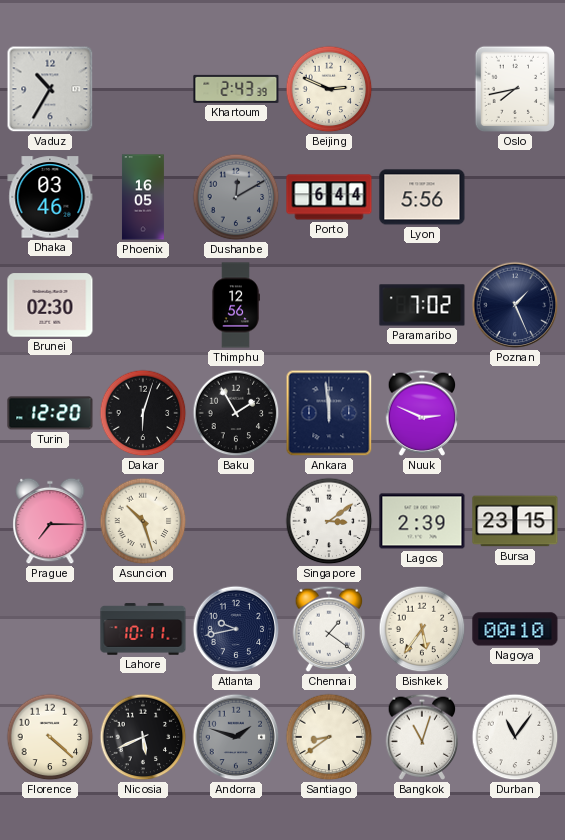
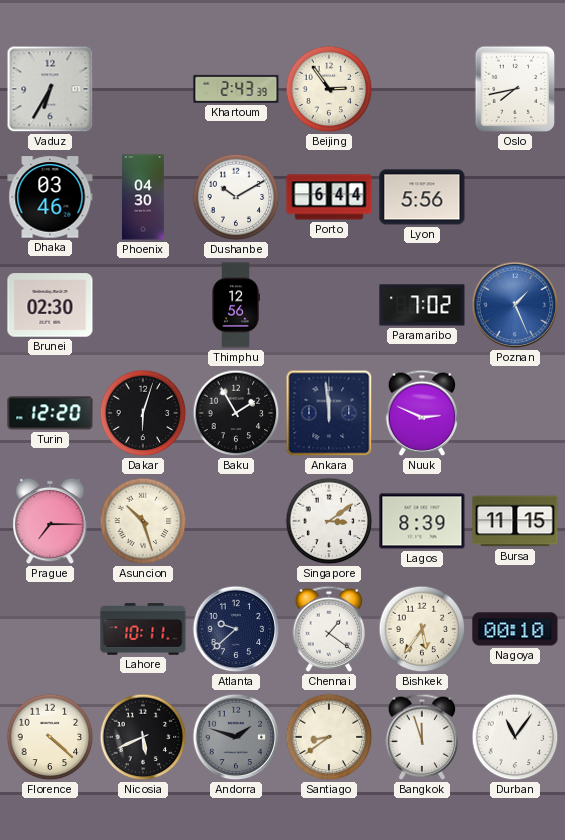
Vaduz: 10:35 -> 6:35
Beijing: 2:49 -> 2:54
Phoenix: 16:05 -> 04:30
Dushanbe: 12:10 -> 10:10
Dushanbe dial: grey -> white
Poznan dial: navy -> blue
Lagos: 2:39 -> 8:39
Bursa: 23:15 -> 11:15
Atlanta: 9:43 -> 9:38
Bangkok: 11:03 -> 11:57
